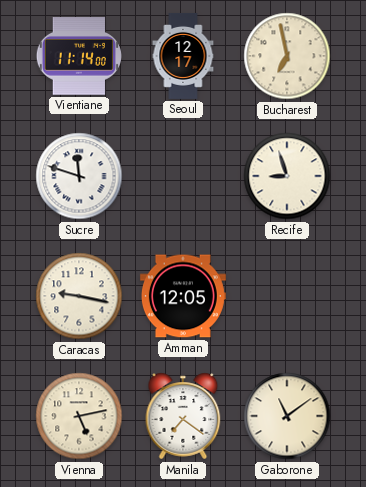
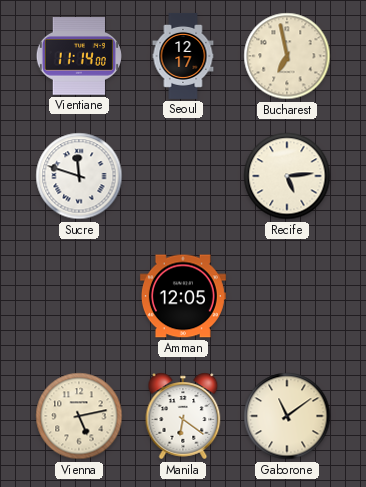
Recife: 8:57 -> 5:14
Caracas: 9:17 -> none
Manila: 7:21 -> 6:21
